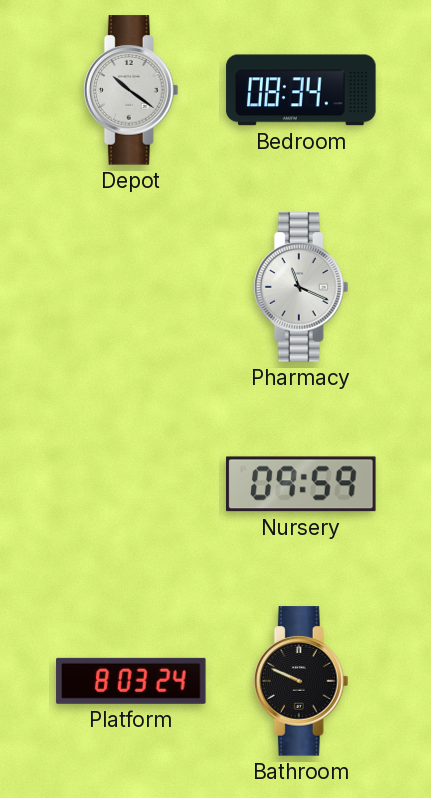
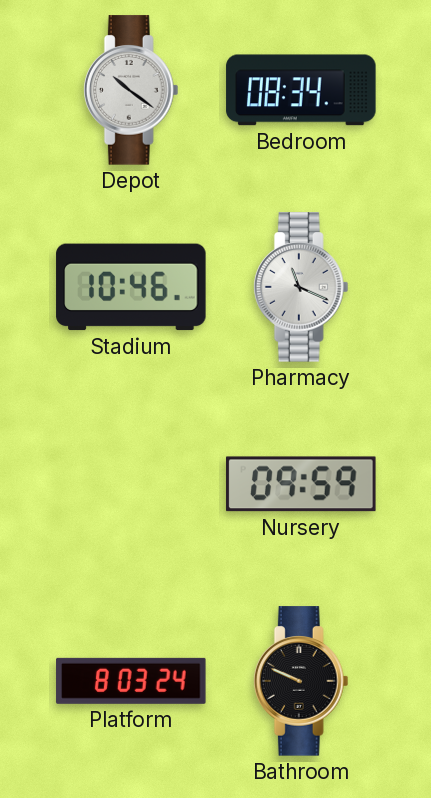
Stadium: none -> 10:46
